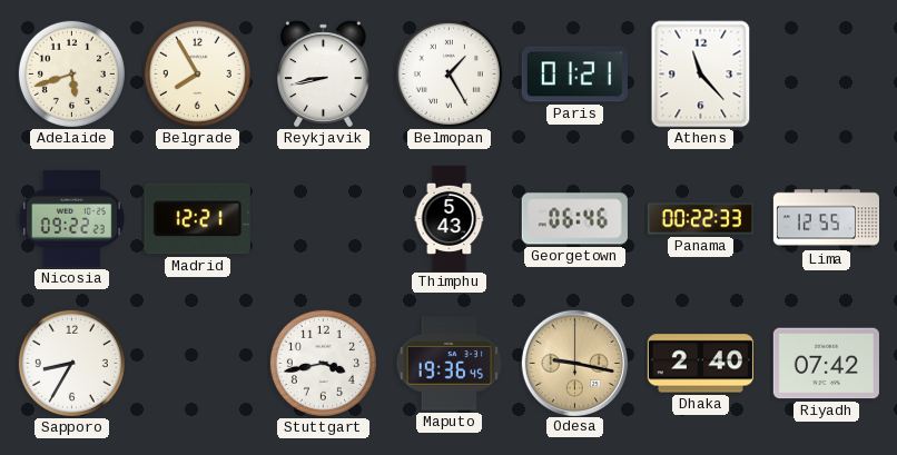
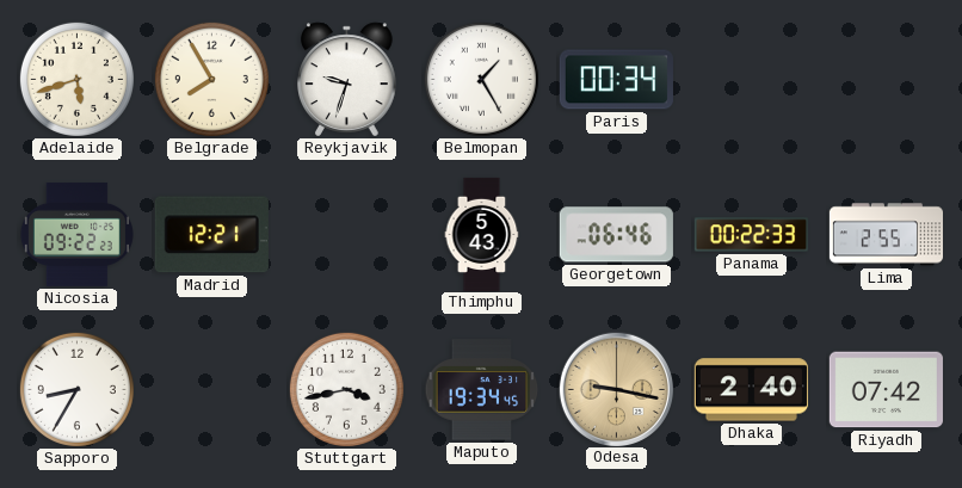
Reykjavik: 8:43 -> 9:33
Paris: 01:21 -> 00:34
Athens: 11:23 -> none
Lima: 12:55 -> 2:55
Maputo: 19:36 -> 19:34
